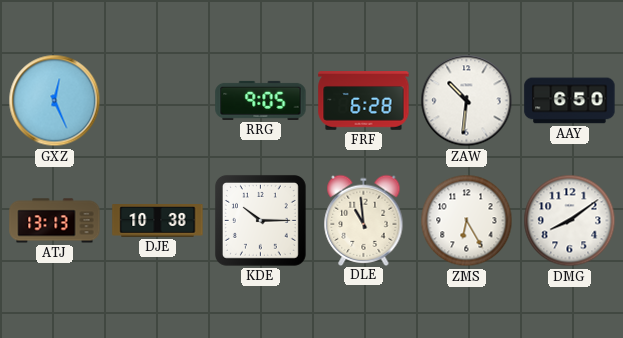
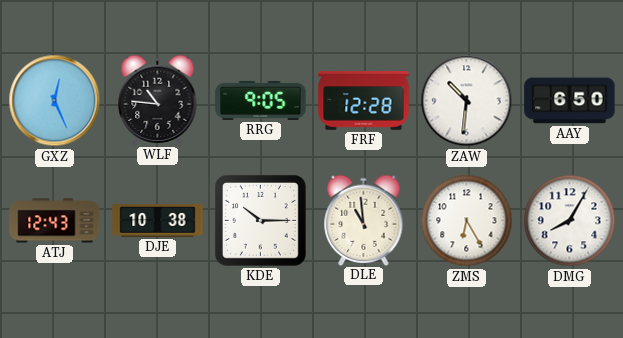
WLF: none -> 10:46
FRF: 6:28 -> 12:28
ATJ: 13:13 -> 12:43
DMG: 8:09 -> 8:05
